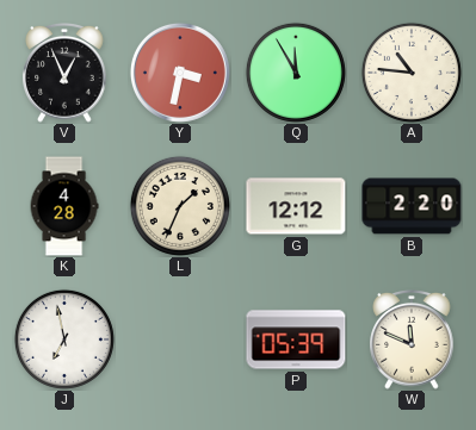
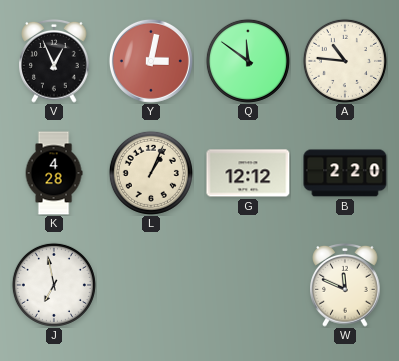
Y: 3:32 -> 3:02
Q: 11:55 -> 11:51
L: 1:34 -> 1:04
P: 05:39 -> none
